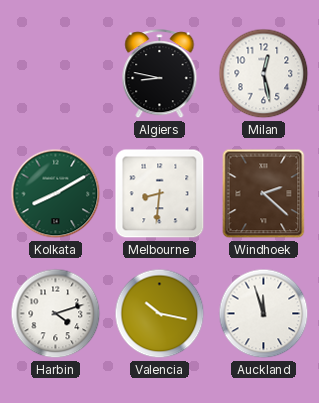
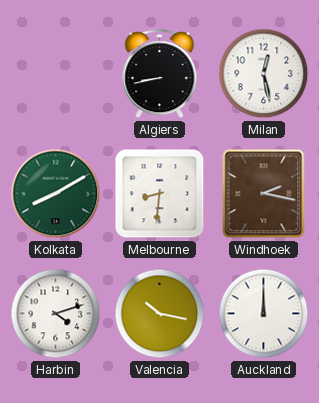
Algiers: 8:47 -> 8:43
Windhoek: 2:22 -> 2:17
Auckland: 11:57 -> 12:00
